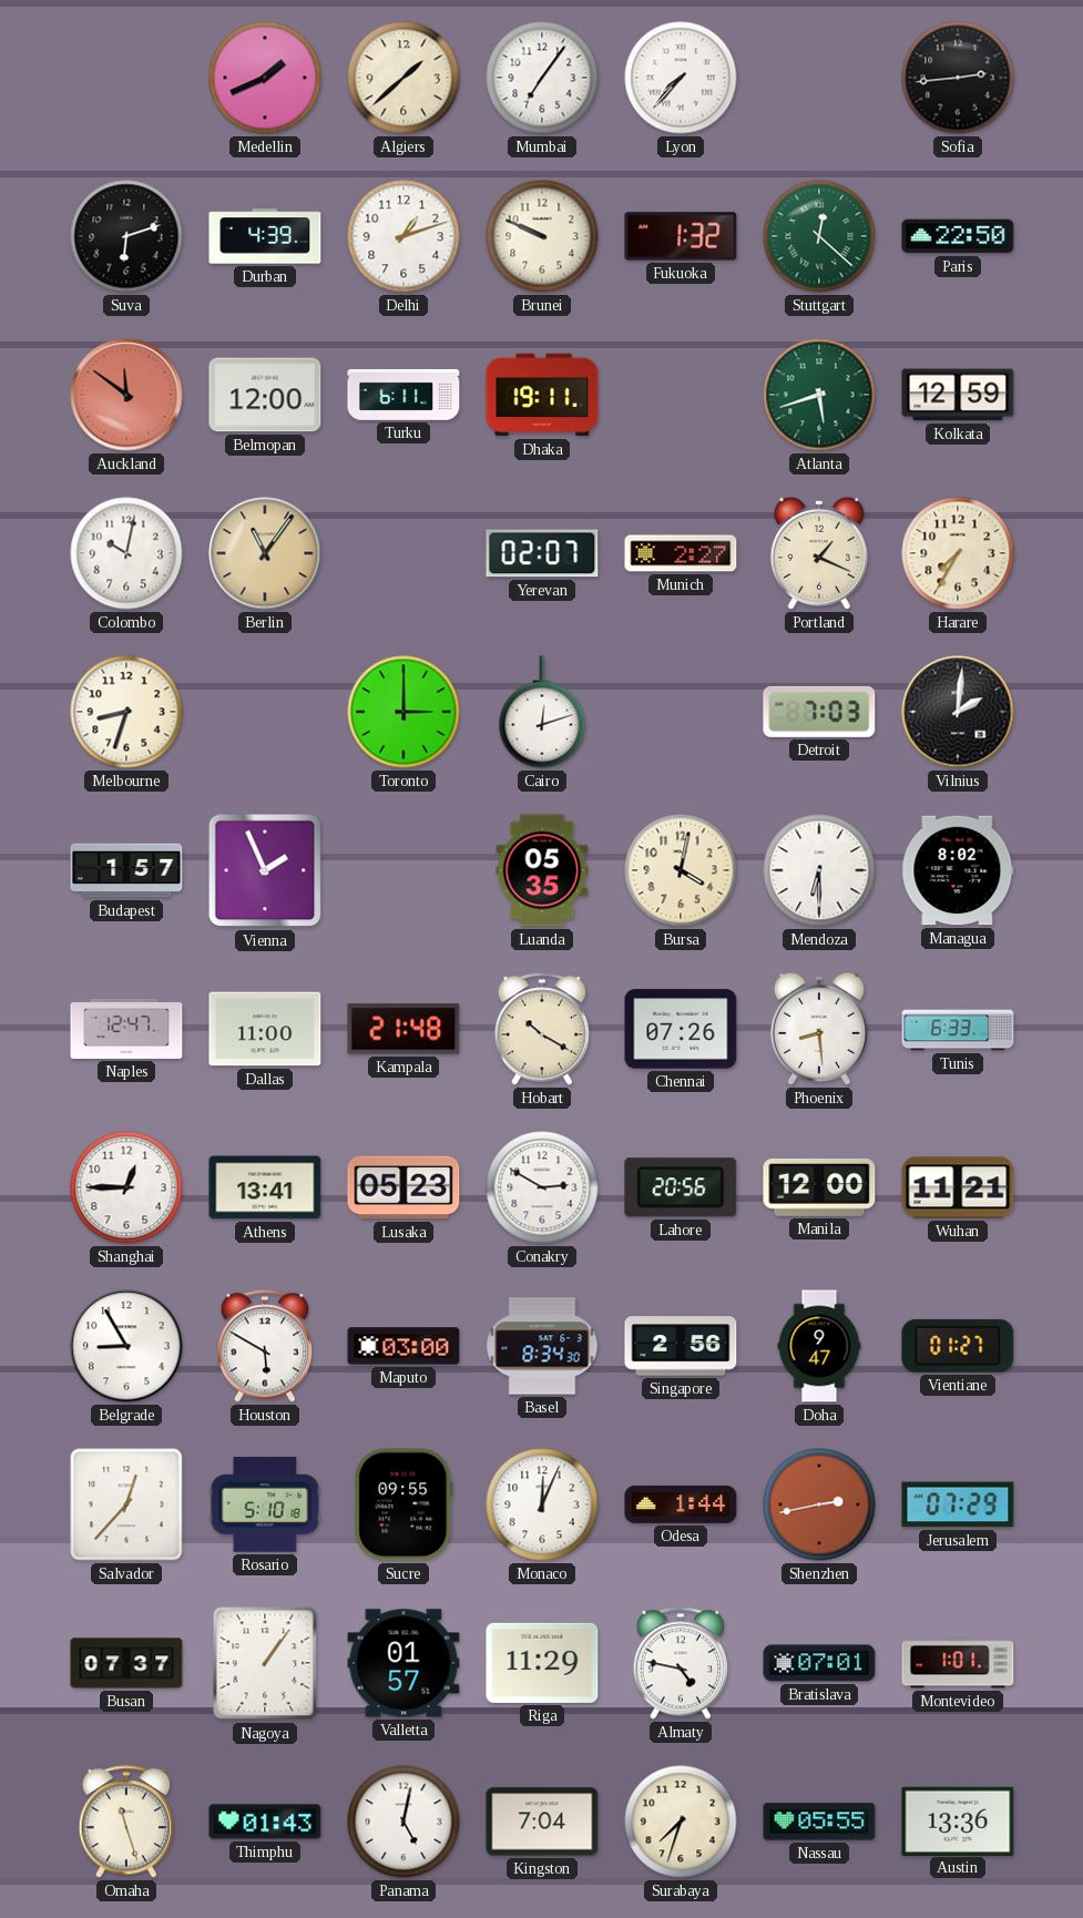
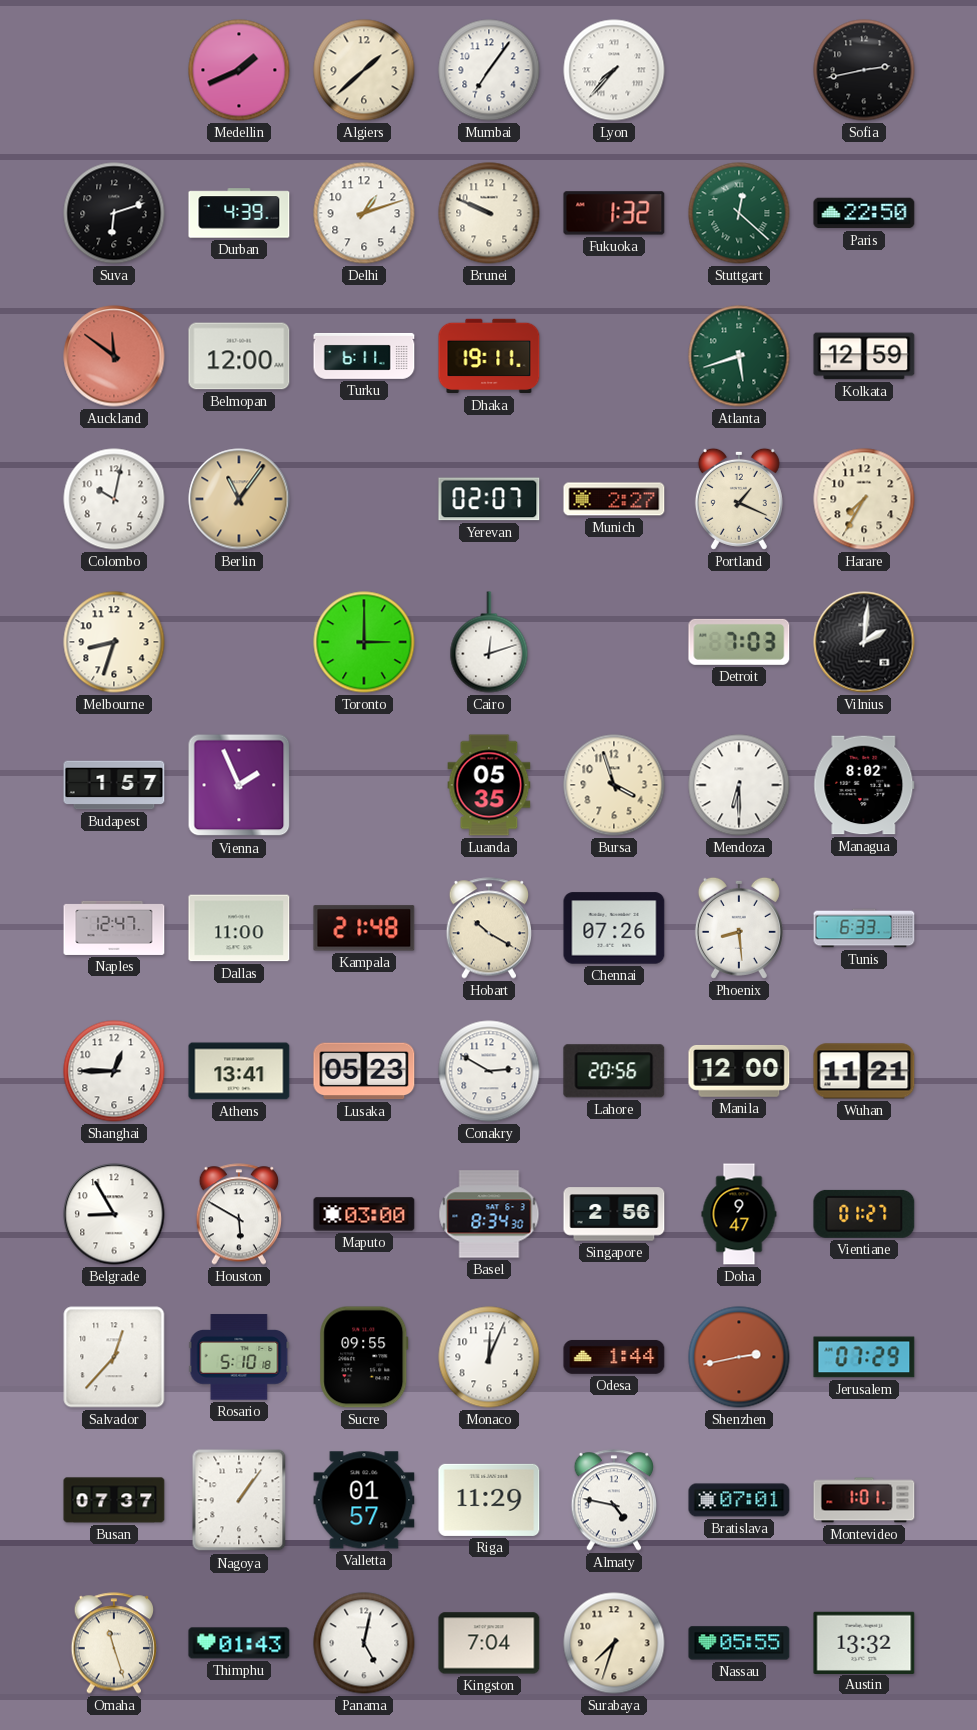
Sofia: 2:44 -> 2:43
Bursa: 4:02 -> 3:57
Austin: 13:36 -> 13:32
